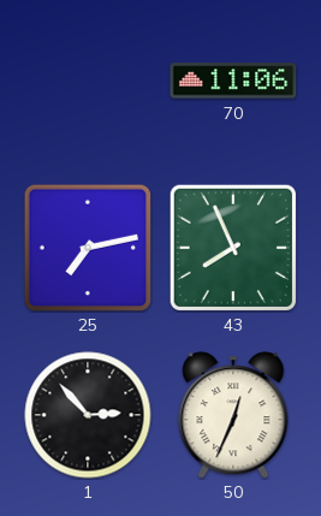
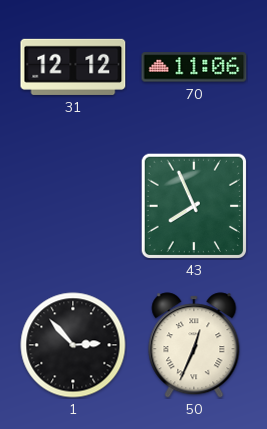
31: none -> 12:12
25: 7:13 -> none
